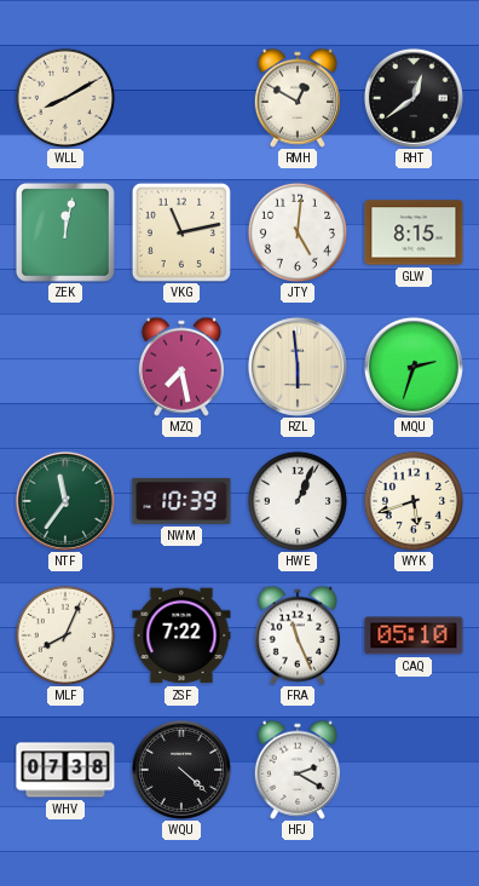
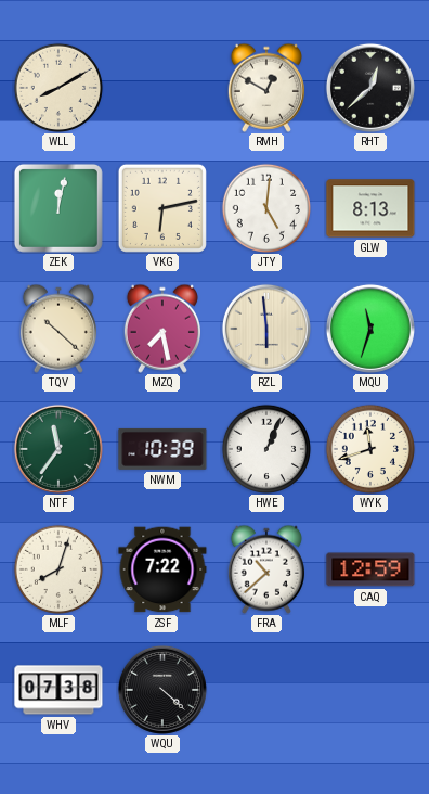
RHT: 12:39 -> 12:38
VKG: 11:13 -> 6:13
GLW: 8:15 -> 8:13
TQV: none -> 10:22
MQU: 2:33 -> 11:33
WYK: 5:42 -> 11:42
MLF: 8:04 -> 8:03
FRA: 11:26 -> 10:38
CAQ: 05:10 -> 12:59
HFJ: 2:20 -> none
